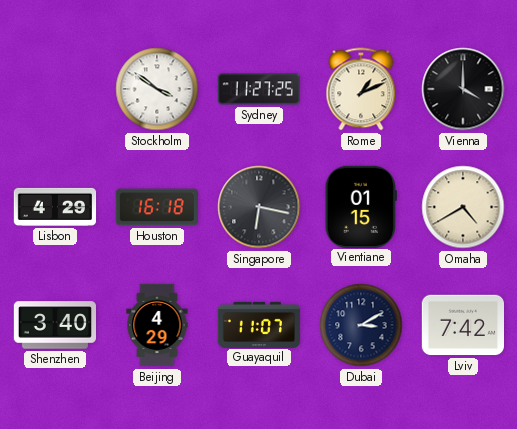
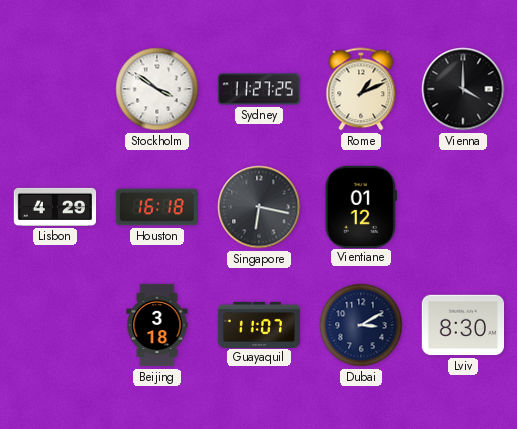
Vientiane: 01:15 -> 01:12
Omaha: 4:40 -> none
Shenzhen: 3:40 -> none
Beijing: 4:29 -> 3:18
Lviv: 7:42 -> 8:30
